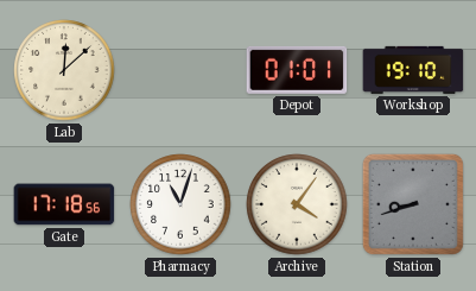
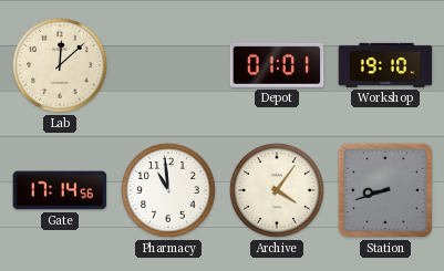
Gate: 17:18 -> 17:14
Pharmacy: 11:03 -> 10:59
